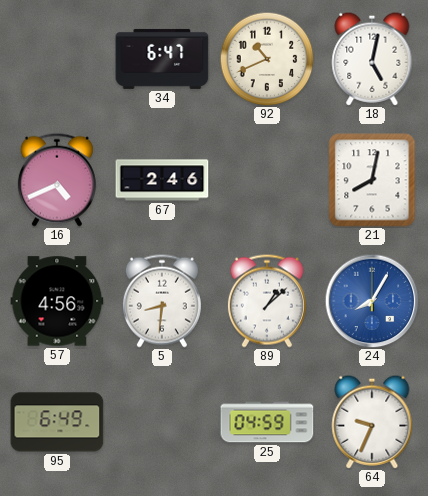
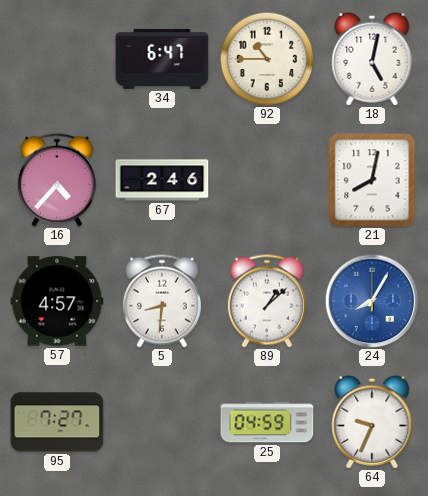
92: 10:41 -> 10:45
16: 4:41 -> 4:37
57: 4:56 -> 4:57
95: 6:49 -> 7:27
